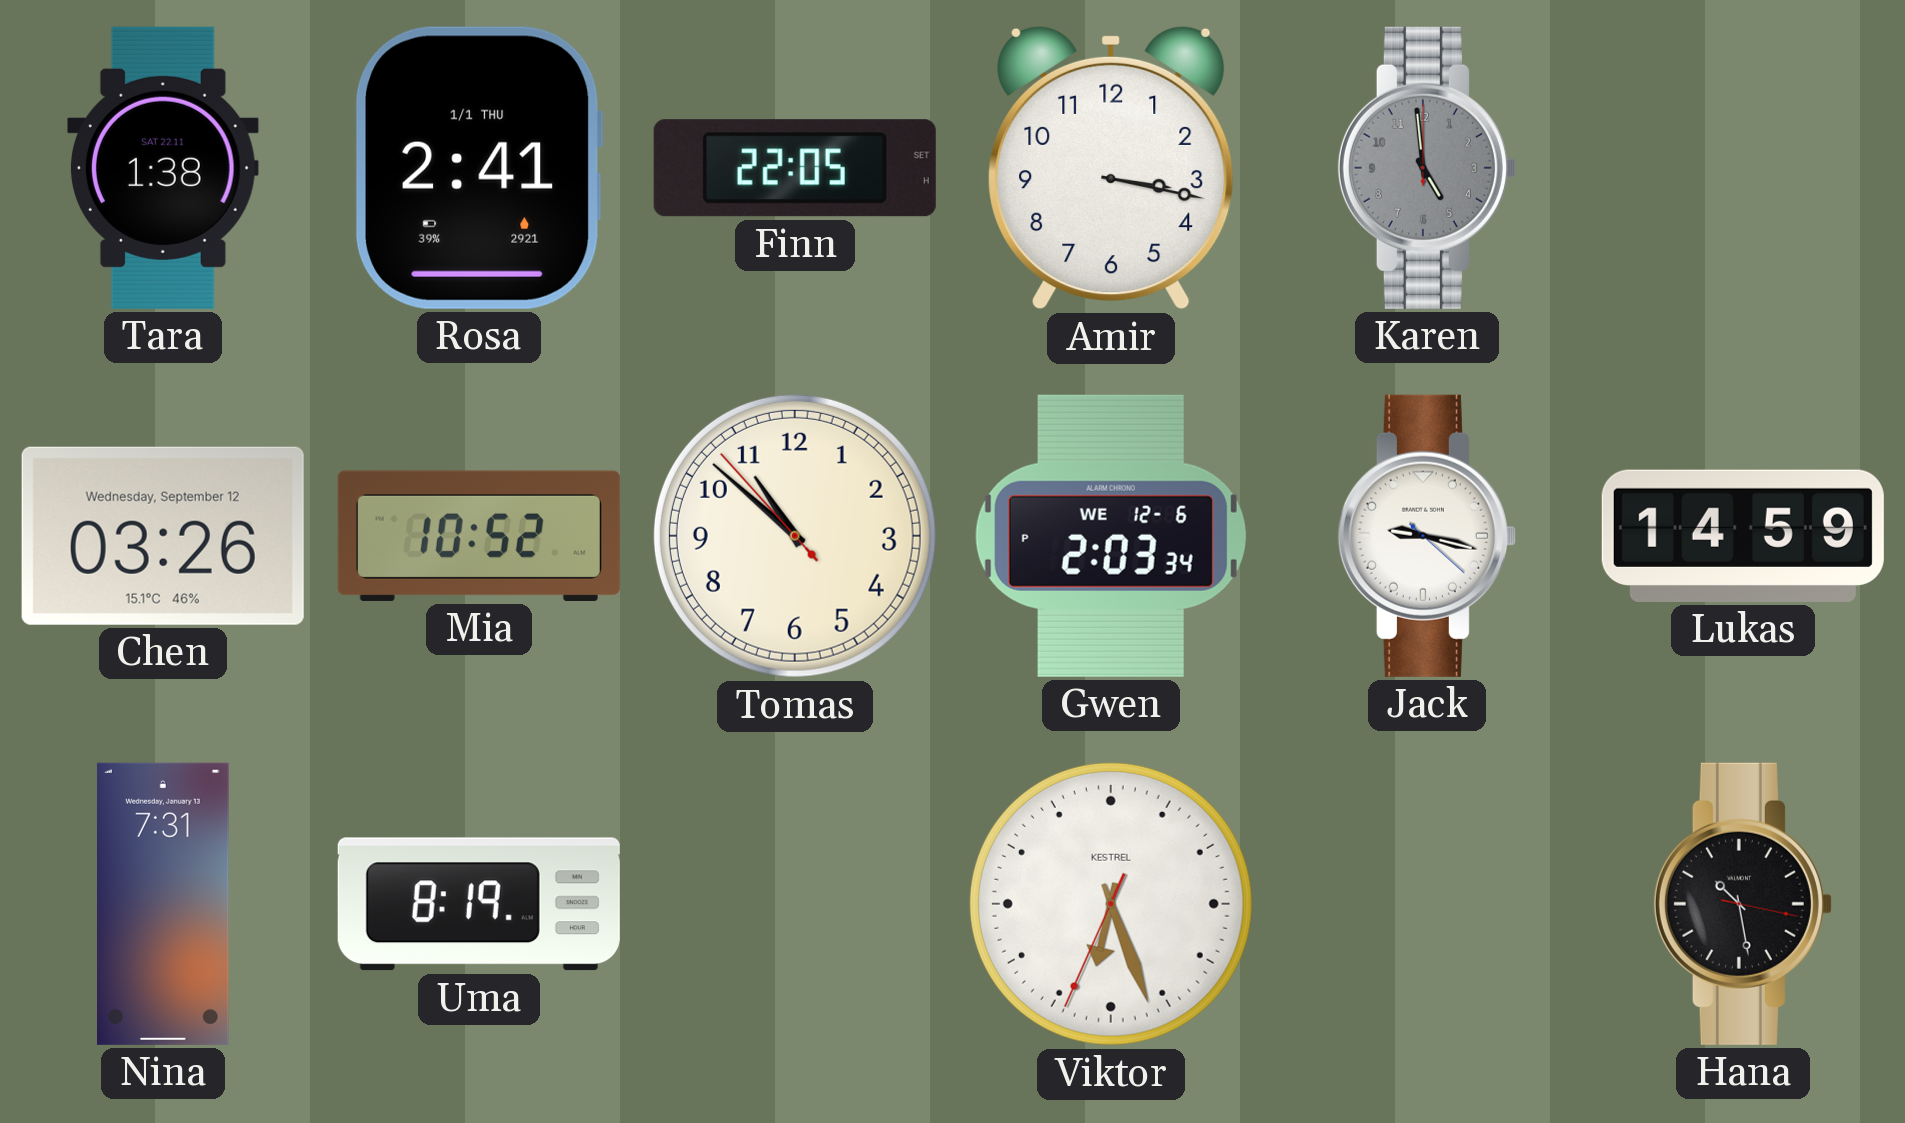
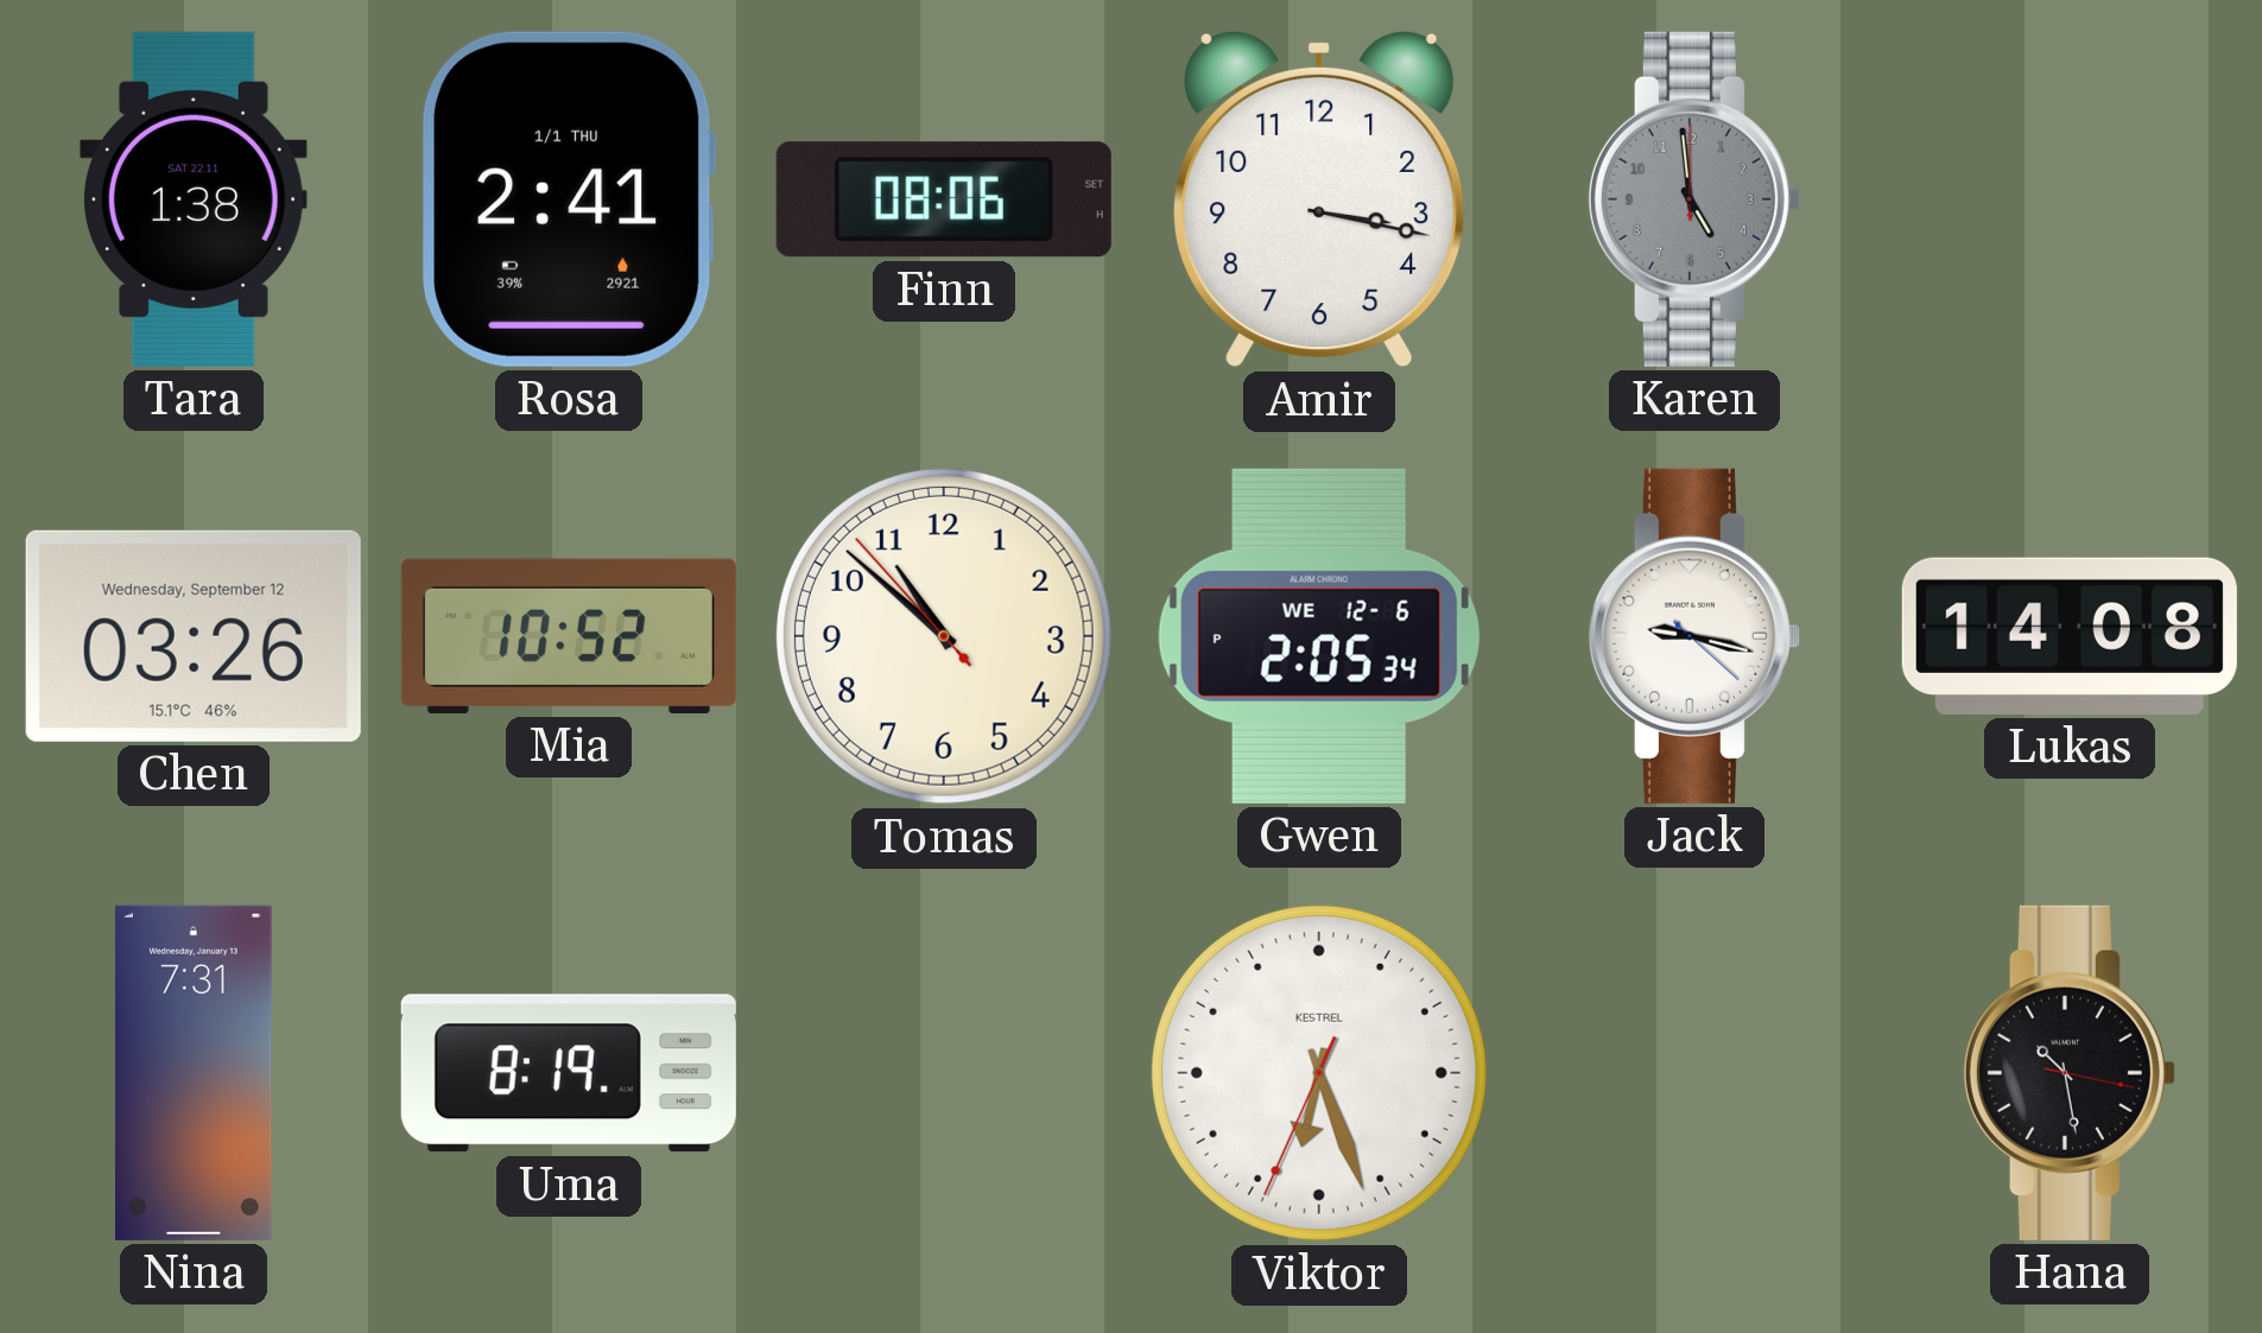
Finn: 22:05 -> 08:06
Gwen: 2:03 -> 2:05
Lukas: 14:59 -> 14:08
